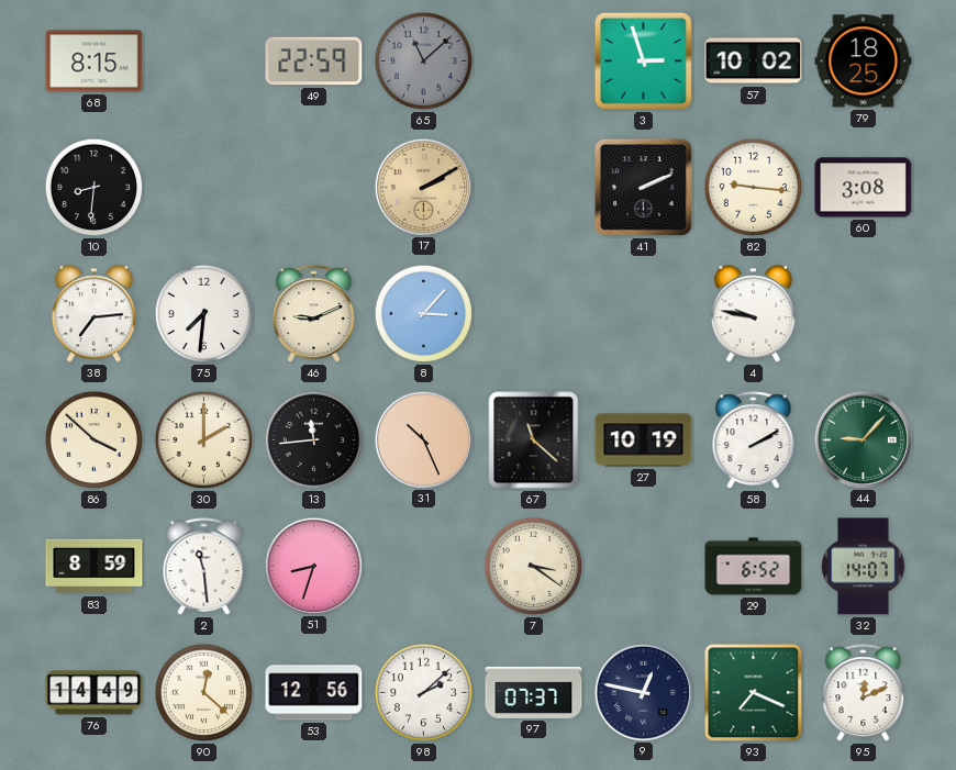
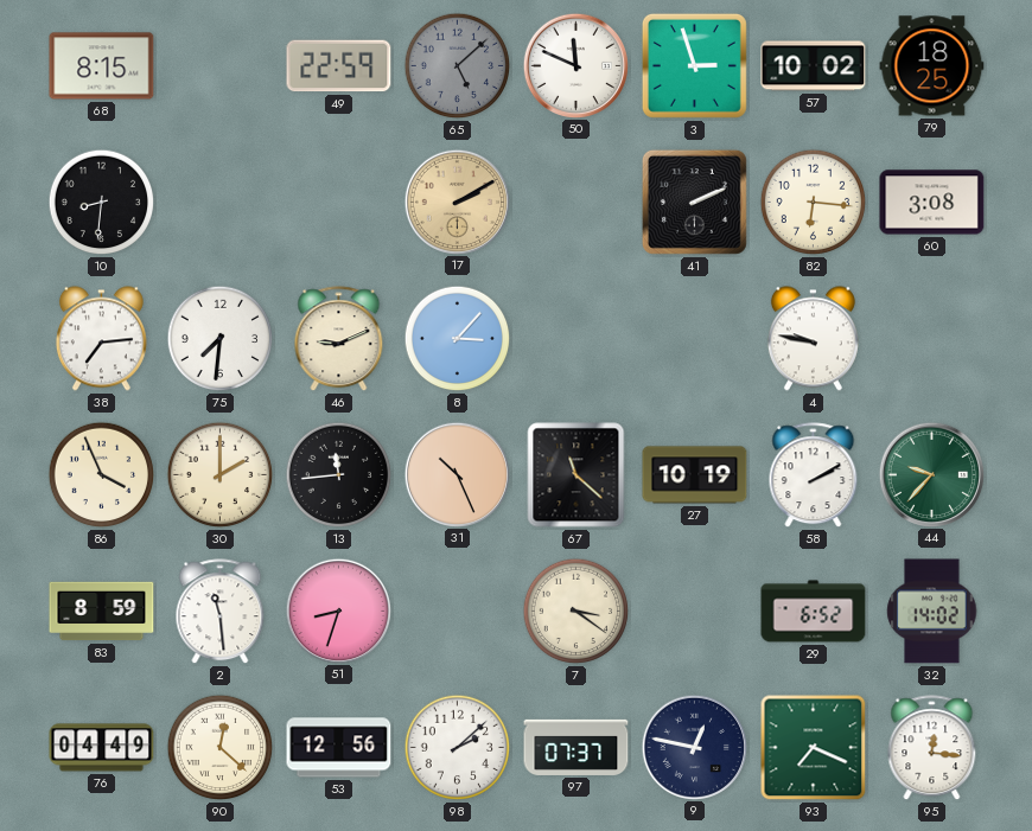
65: 11:08 -> 5:08
50: none -> 11:49
82: 9:16 -> 6:16
86: 3:52 -> 3:56
44: 9:07 -> 9:37
32: 14:07 -> 14:02
76: 14:49 -> 04:49
95: 12:11 -> 12:16
